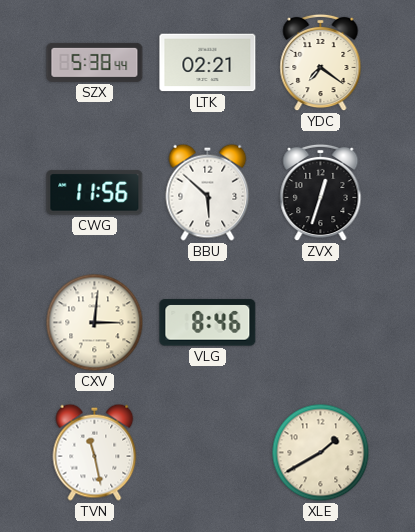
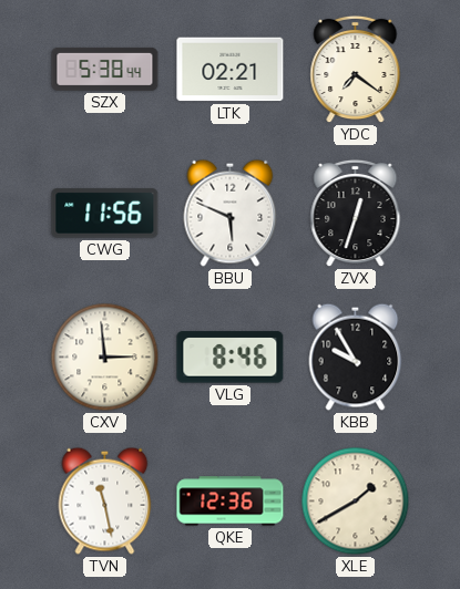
BBU: 5:52 -> 5:49
CXV: 3:01 -> 2:59
KBB: none -> 9:55
QKE: none -> 12:36
